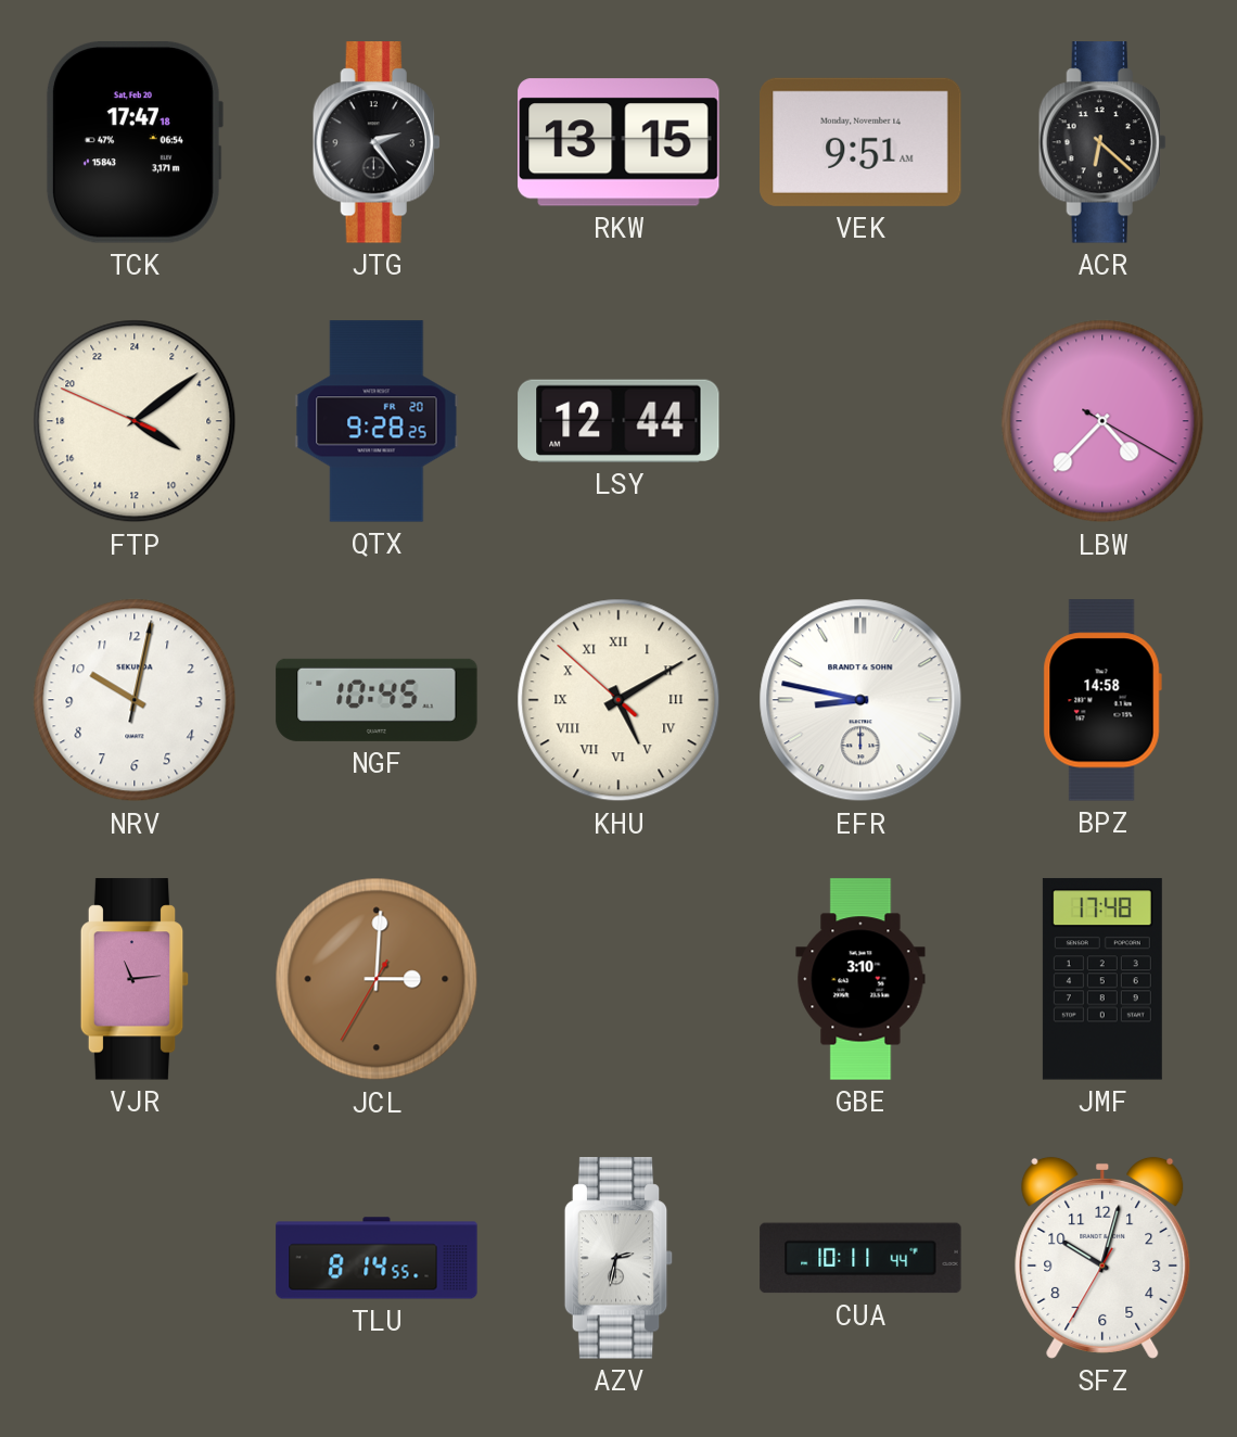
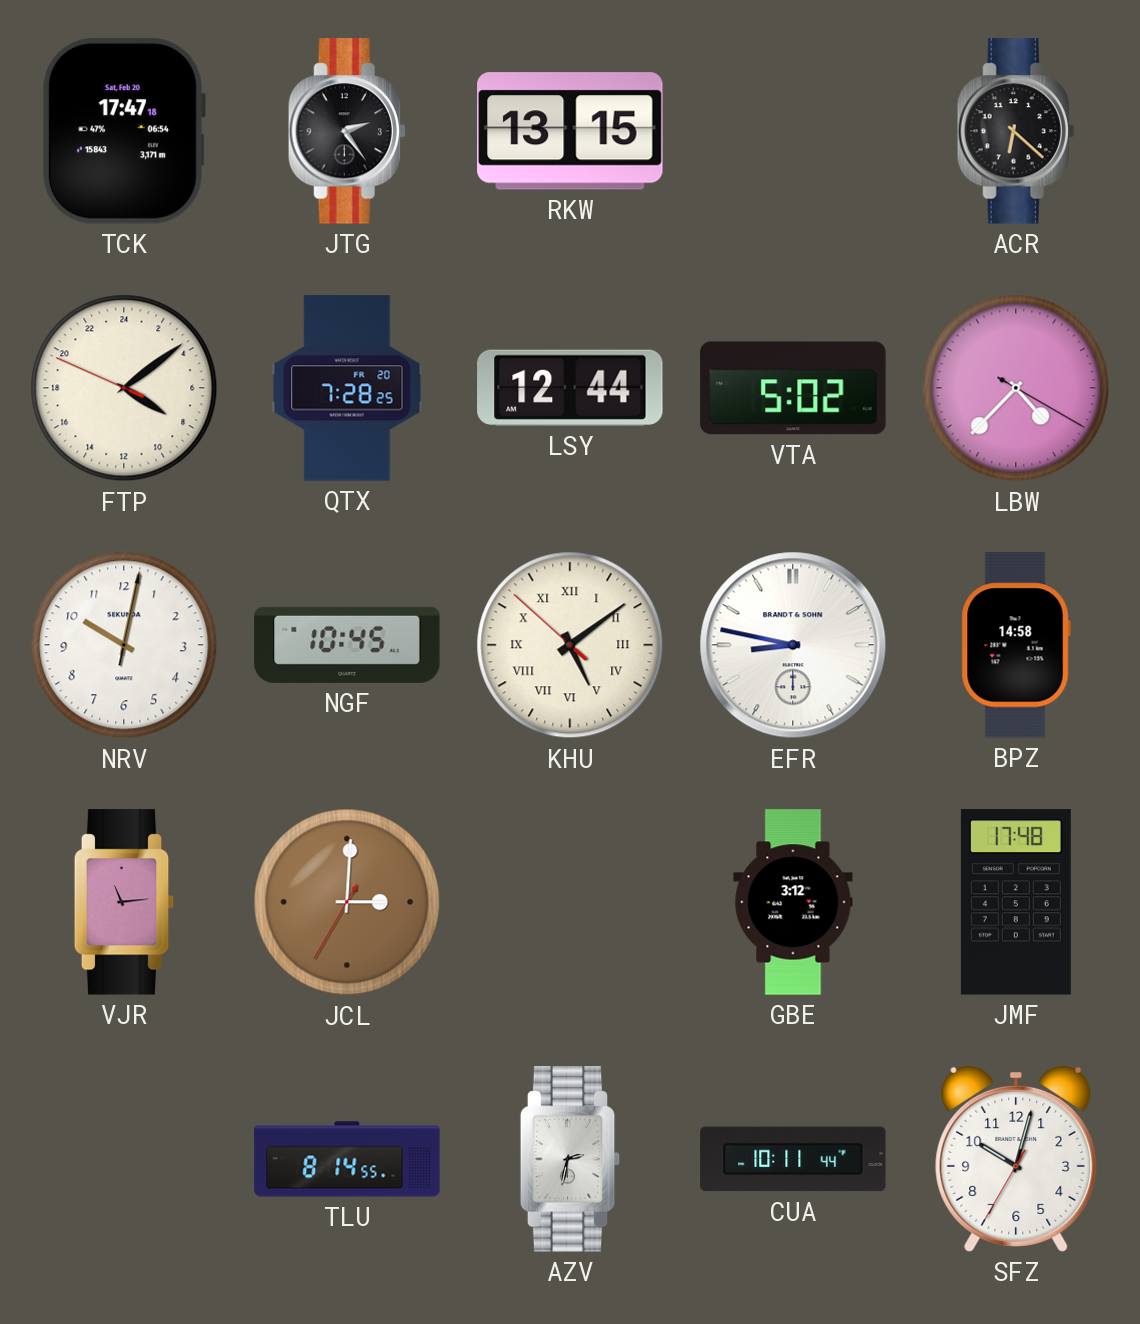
VEK: 9:51 -> none
QTX: 9:28 -> 7:28
VTA: none -> 5:02
KHU: 5:09 -> 5:08
GBE: 3:10 -> 3:12
